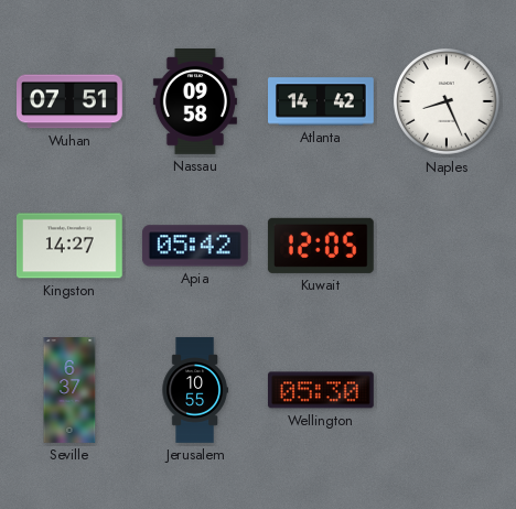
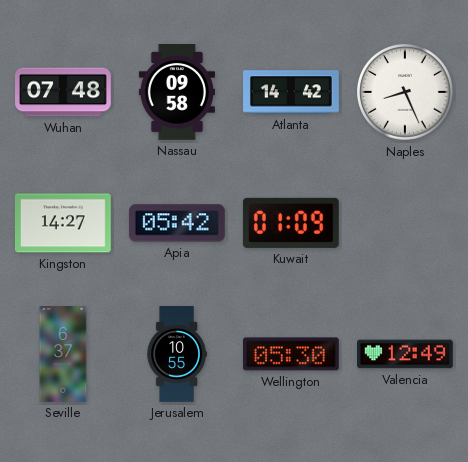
Wuhan: 07:51 -> 07:48
Kuwait: 12:05 -> 01:09
Valencia: none -> 12:49
